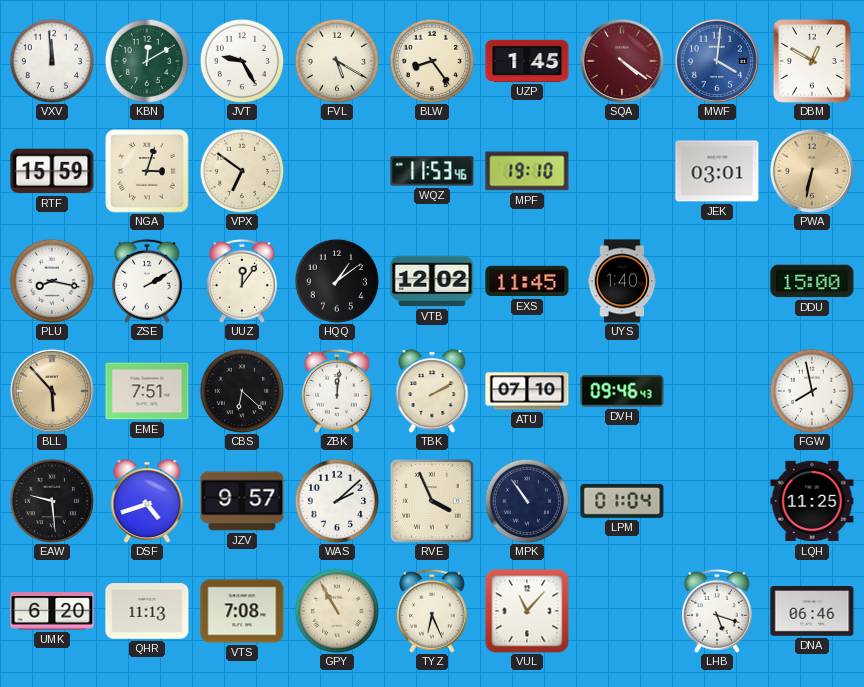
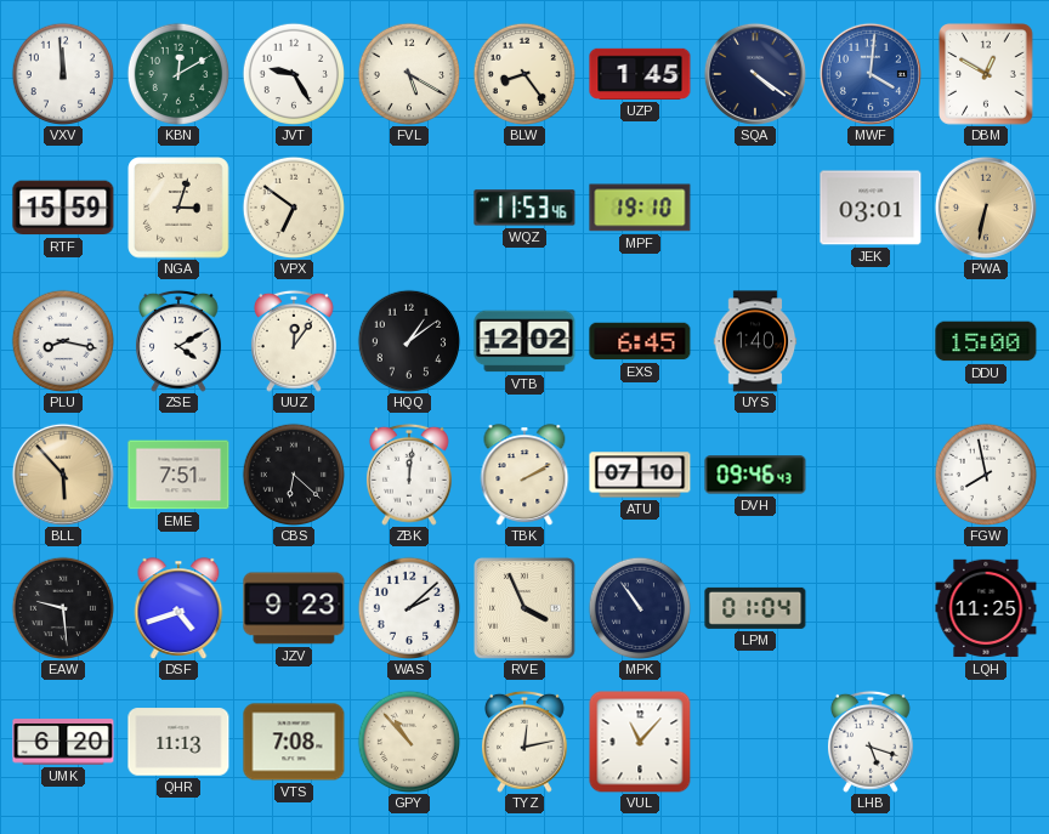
SQA dial: burgundy -> navy
ZSE: 2:10 -> 4:10
EXS: 11:45 -> 6:45
JZV: 9:57 -> 9:23
GPY: 10:55 -> 10:53
TYZ: 6:26 -> 12:13
DNA: 06:46 -> none
